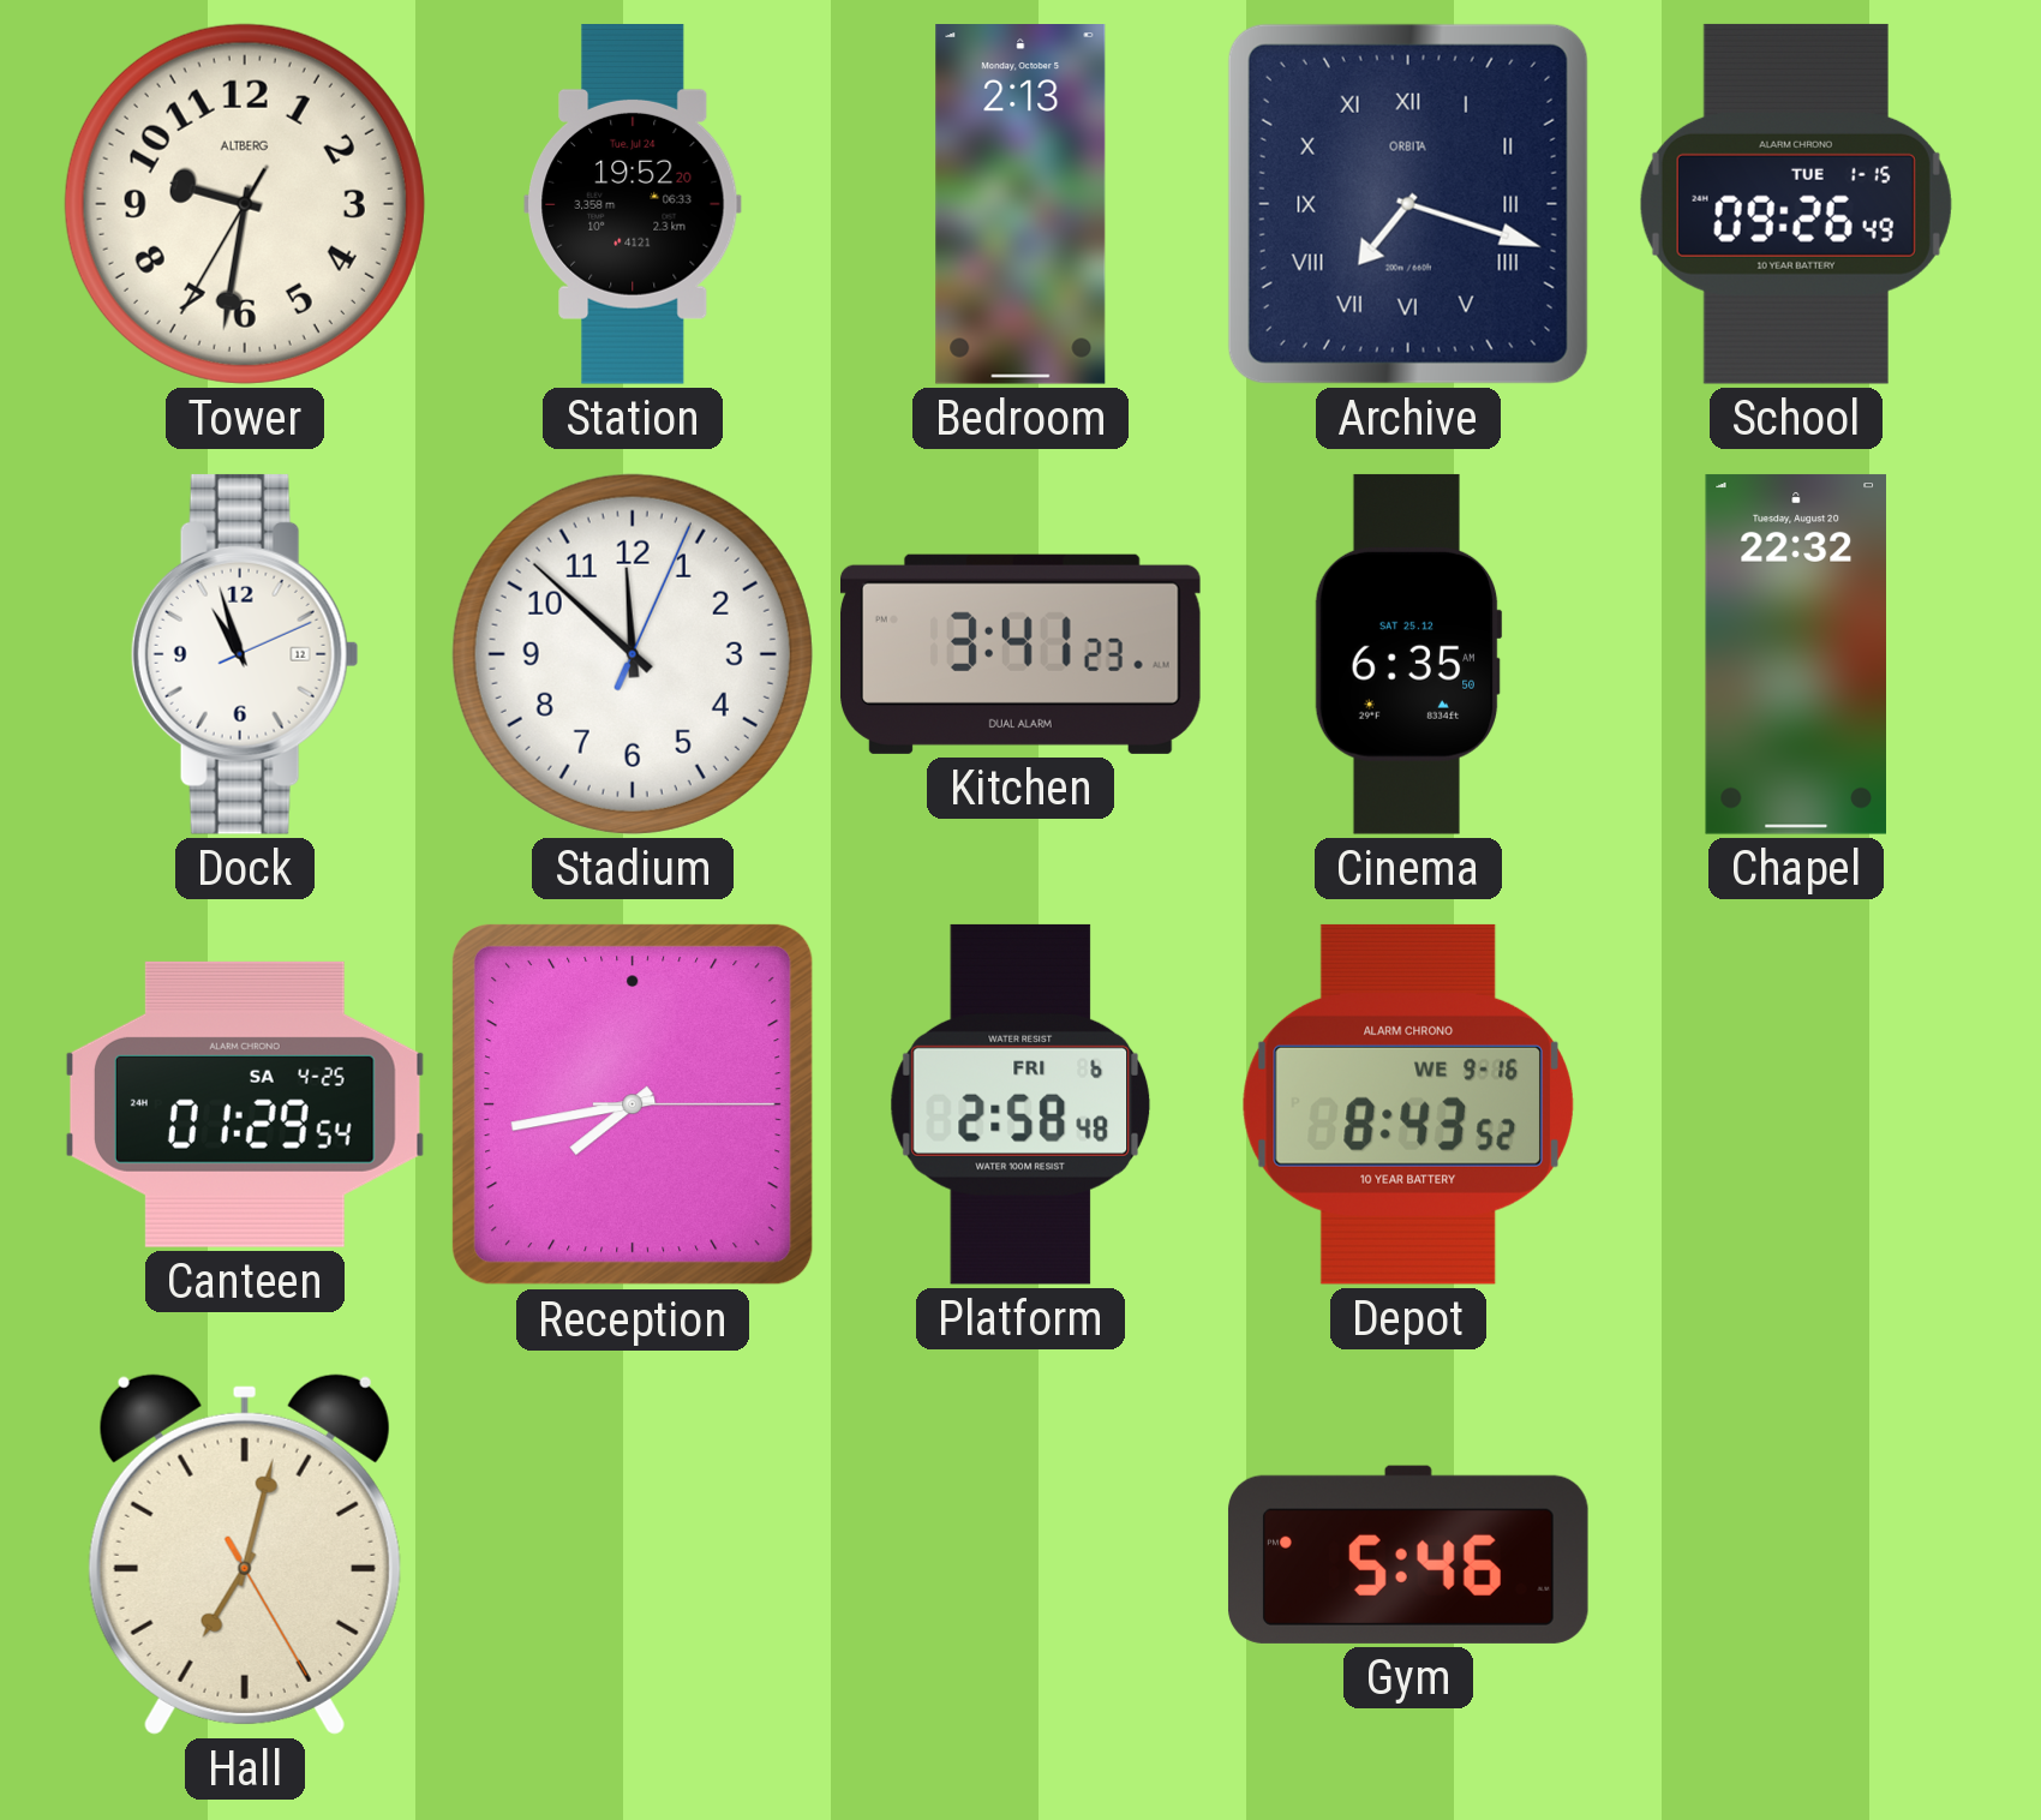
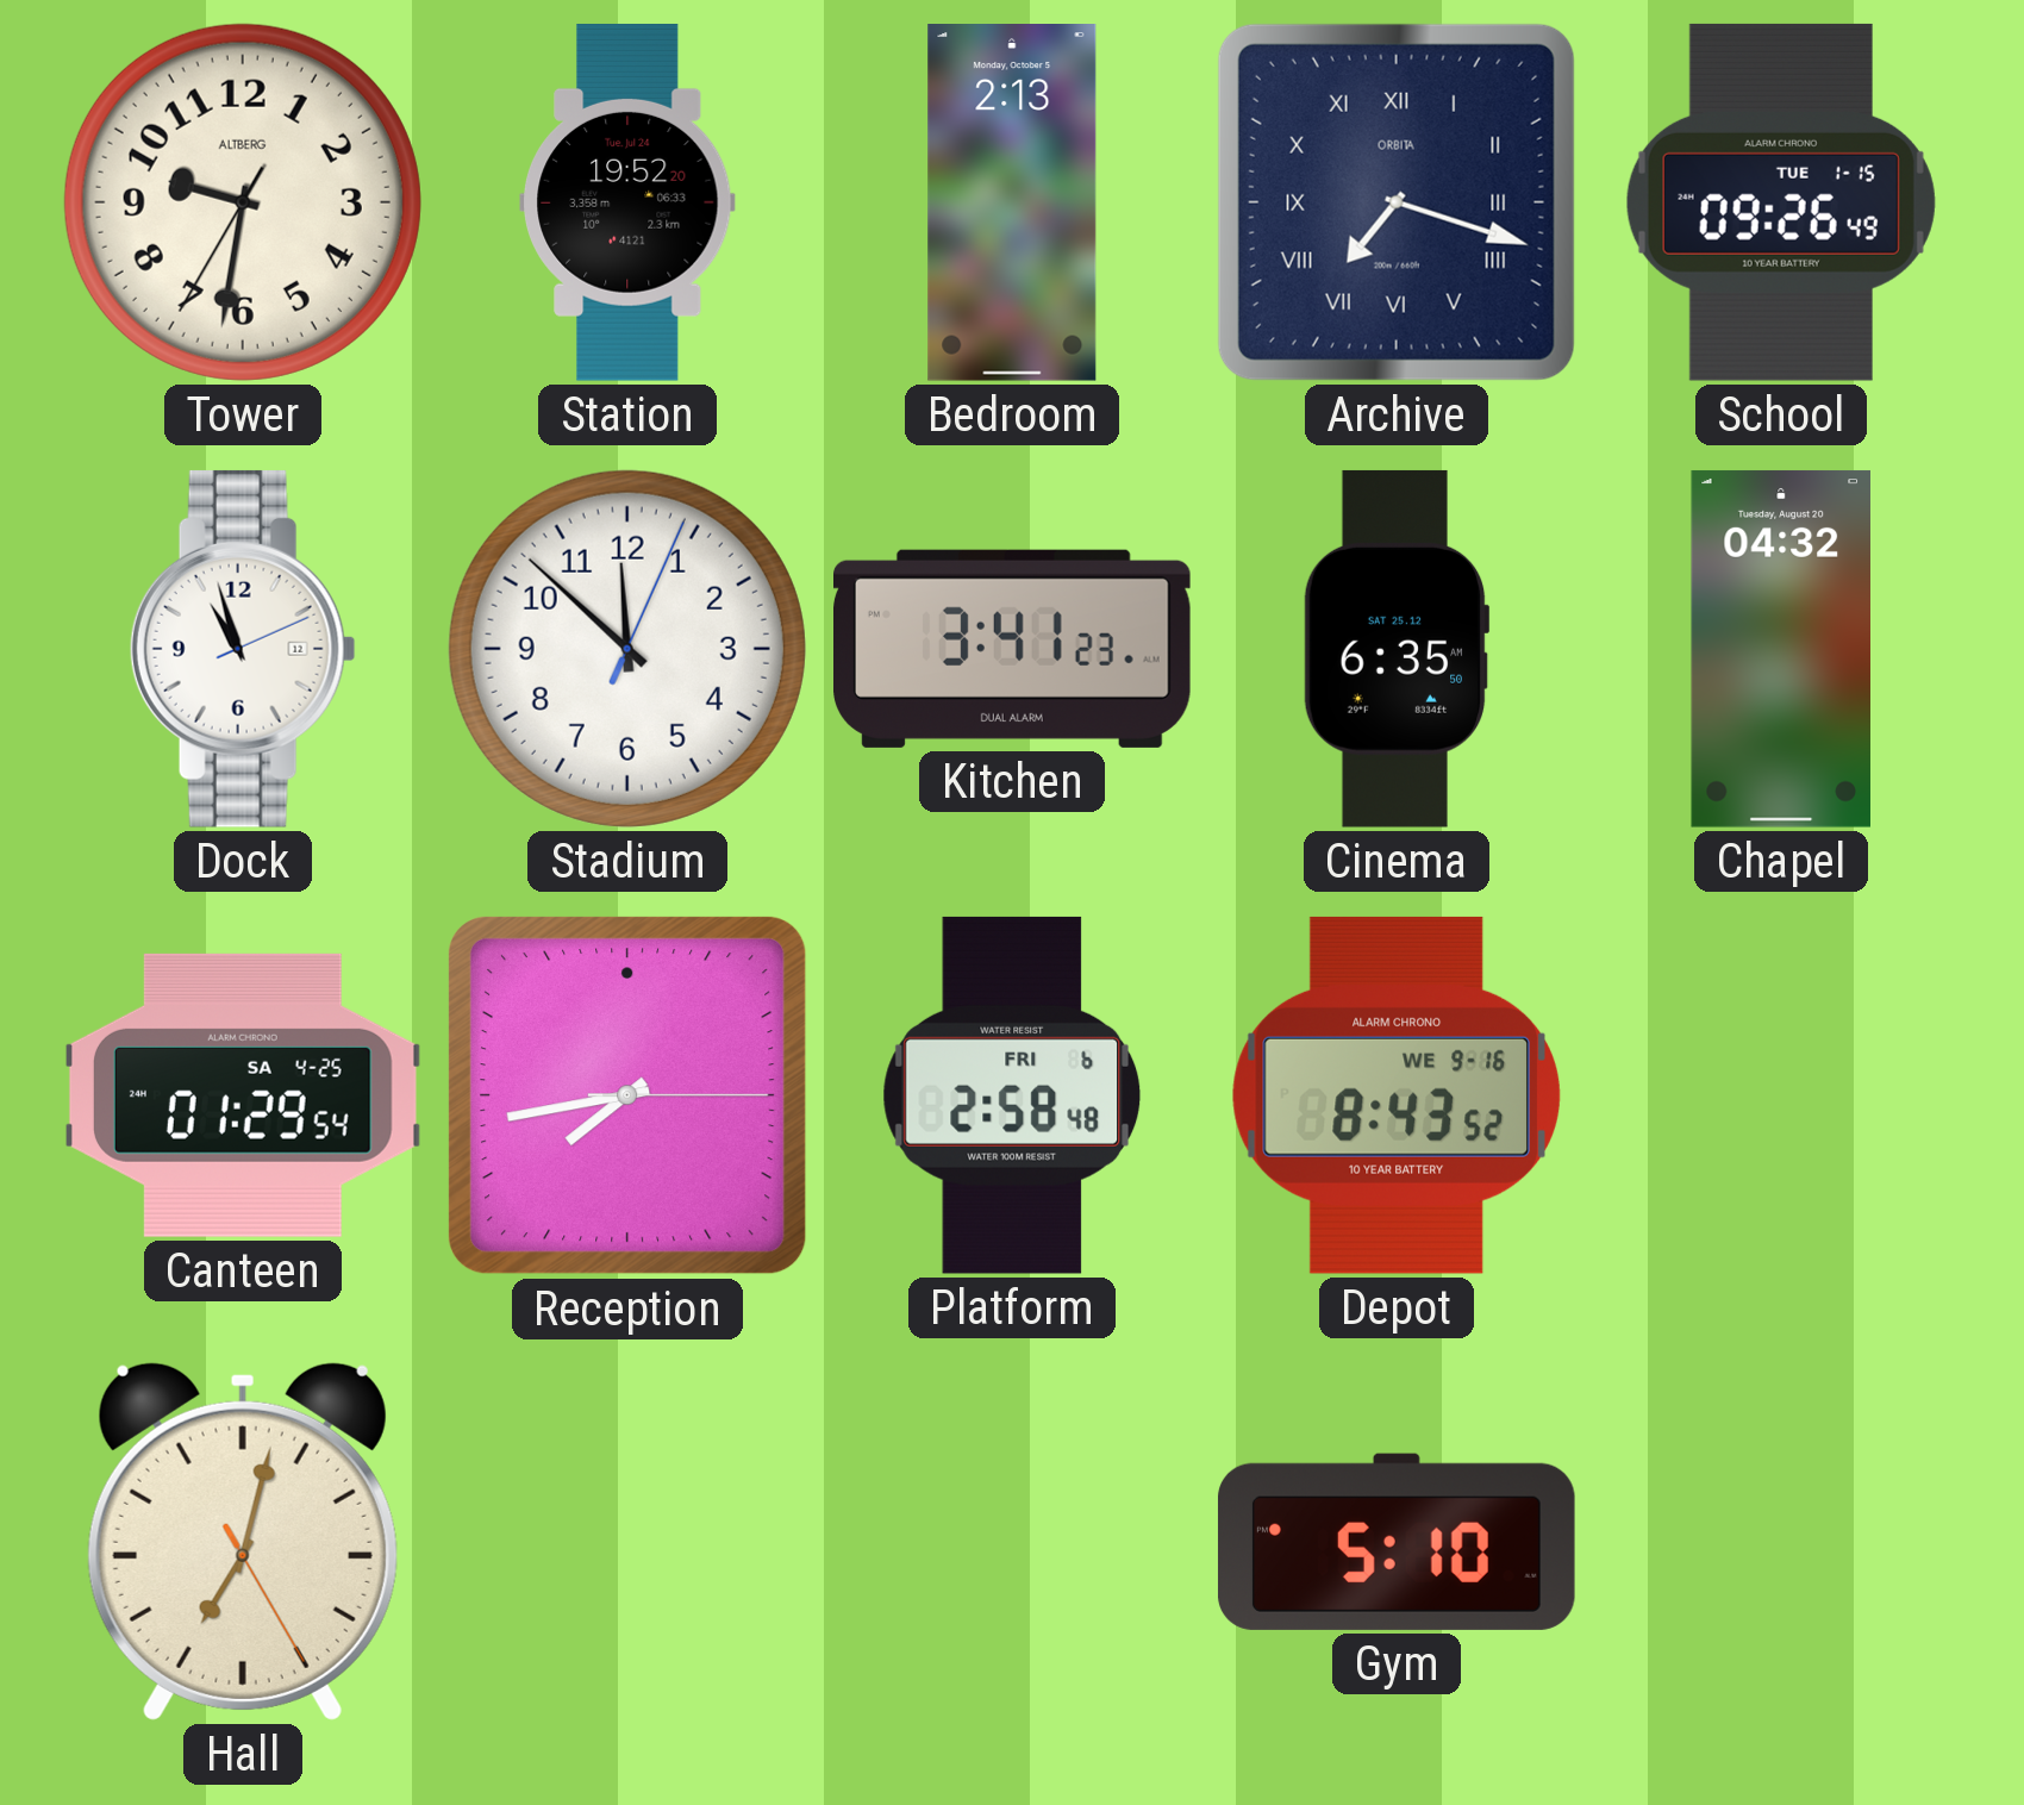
Chapel: 22:32 -> 04:32
Gym: 5:46 -> 5:10
